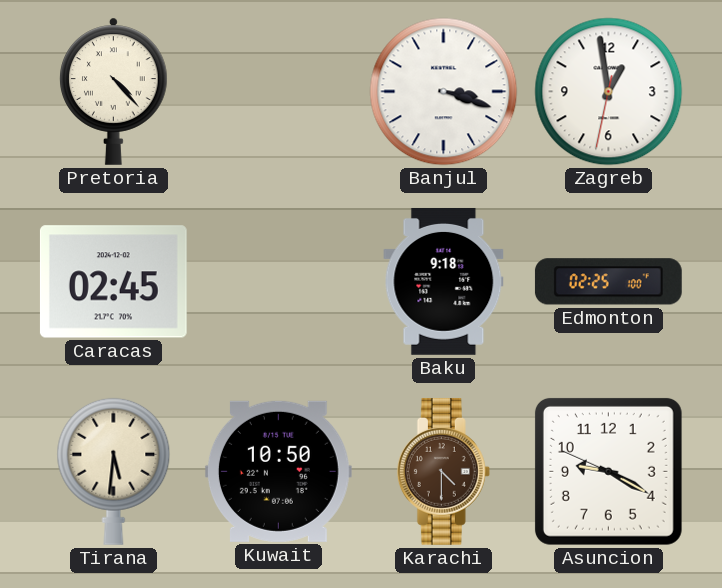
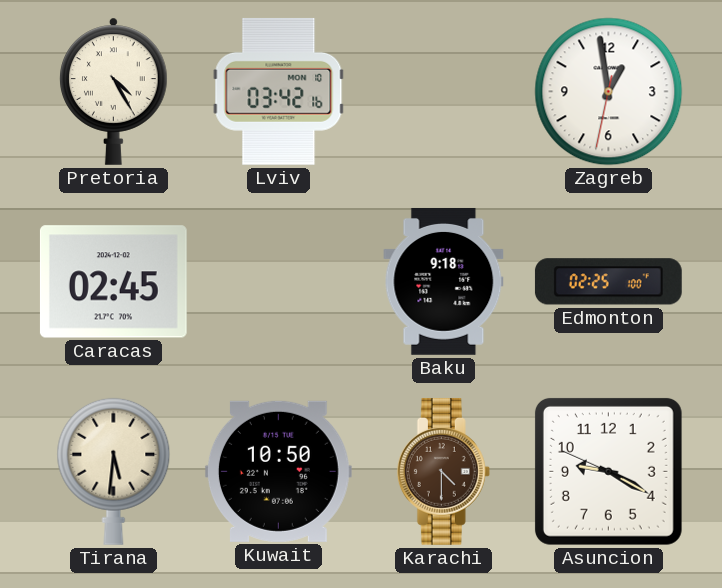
Pretoria: 4:23 -> 4:25
Lviv: none -> 03:42
Banjul: 3:18 -> none
